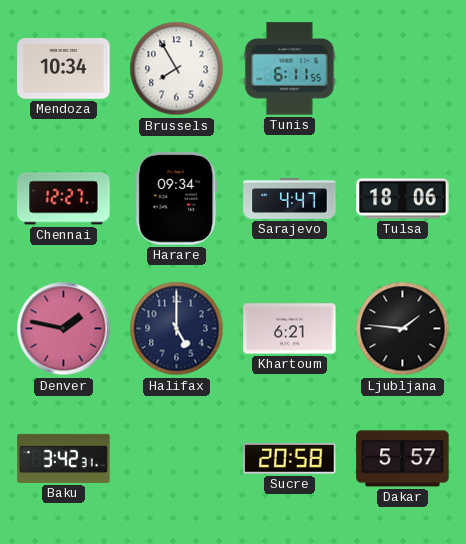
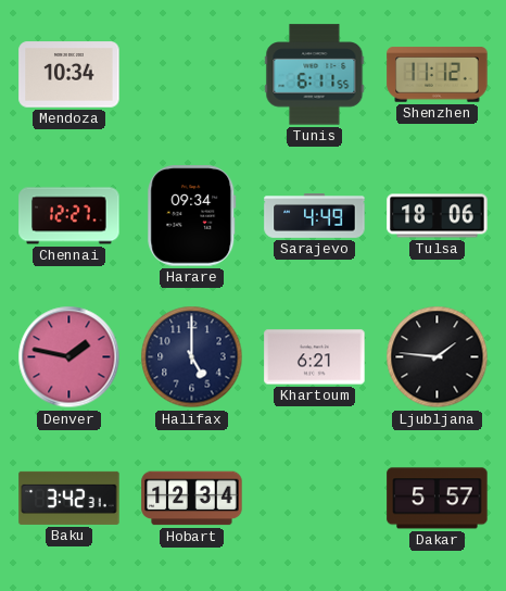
Brussels: 7:55 -> none
Shenzhen: none -> 11:12
Sarajevo: 4:47 -> 4:49
Hobart: none -> 12:34
Sucre: 20:58 -> none
